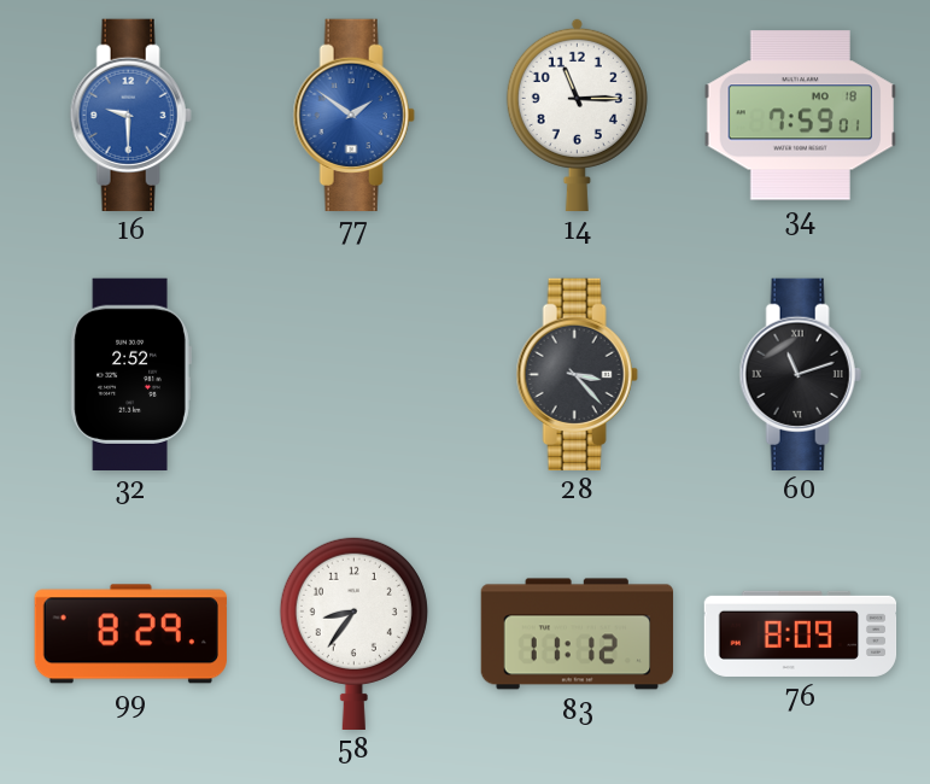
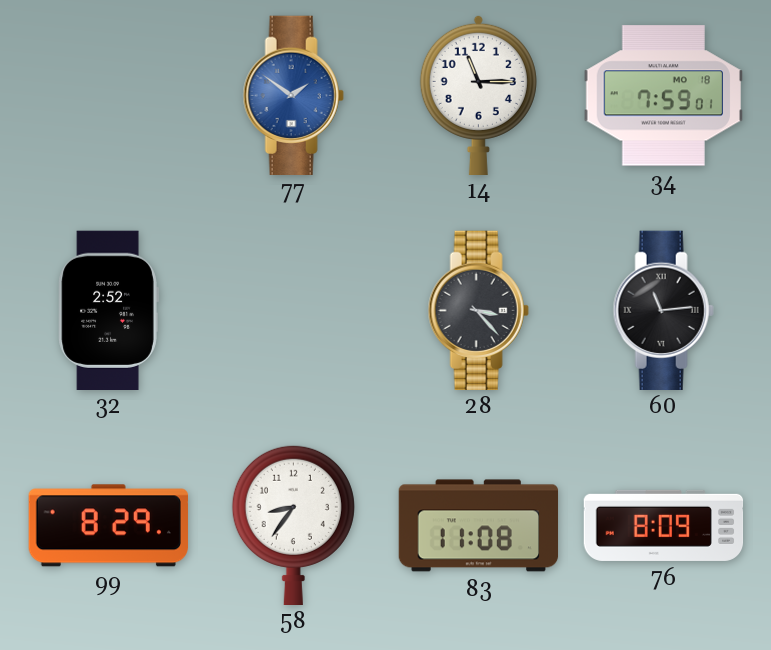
16: 9:30 -> none
60: 11:12 -> 11:14
83: 11:12 -> 11:08
